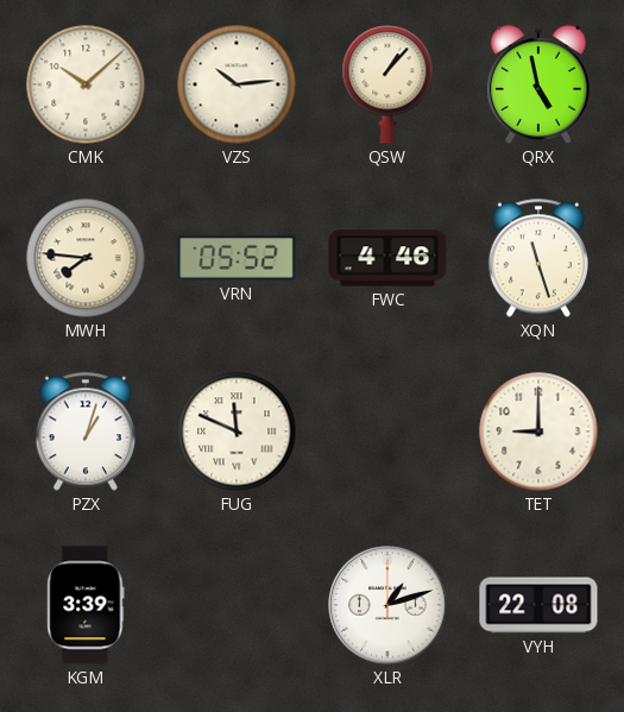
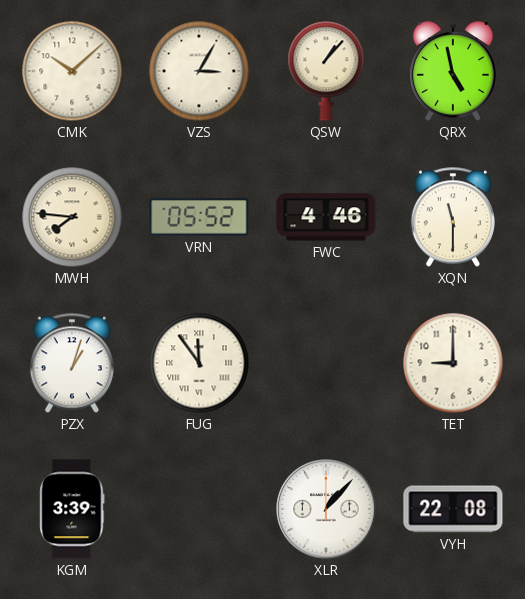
VZS: 10:14 -> 3:05
XQN: 11:27 -> 11:30
FUG: 11:49 -> 11:54
XLR: 1:12 -> 1:07
